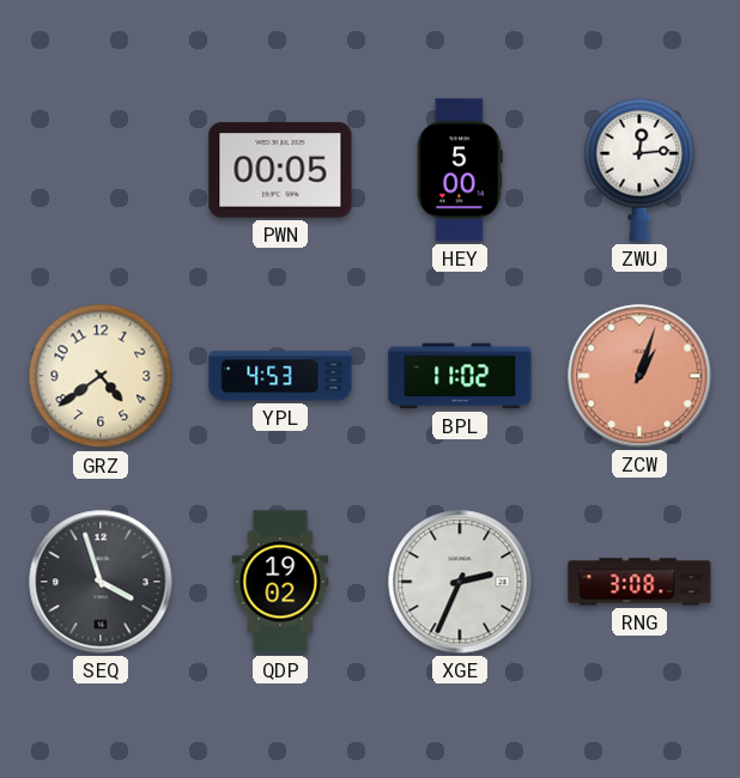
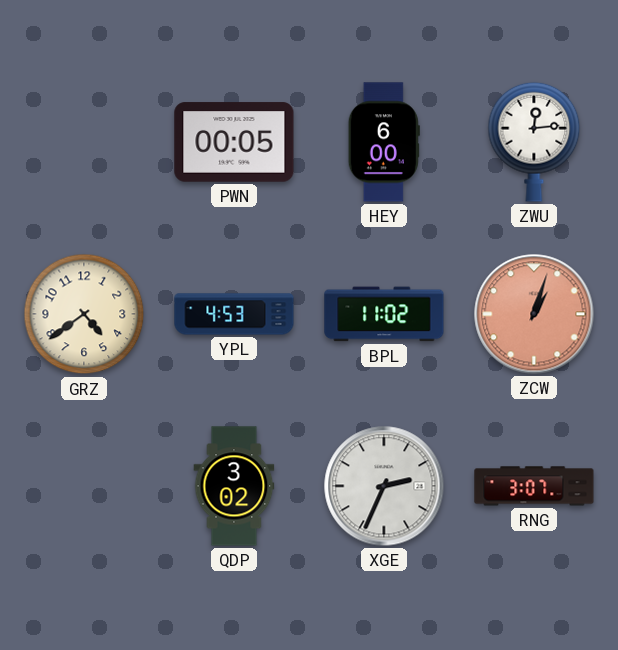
HEY: 5:00 -> 6:00
SEQ: 3:57 -> none
QDP: 19:02 -> 3:02
RNG: 3:08 -> 3:07
